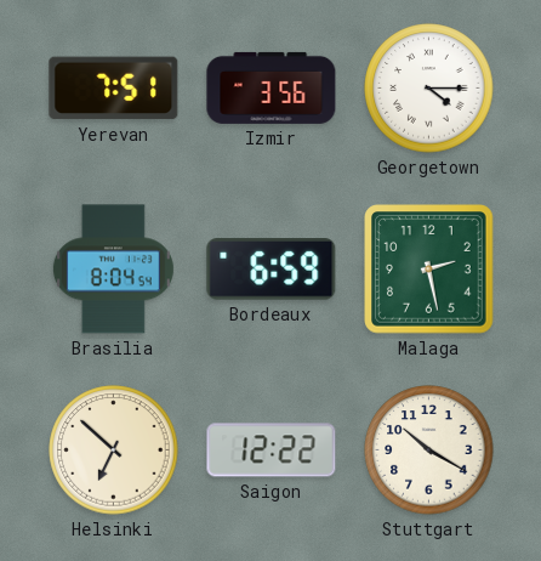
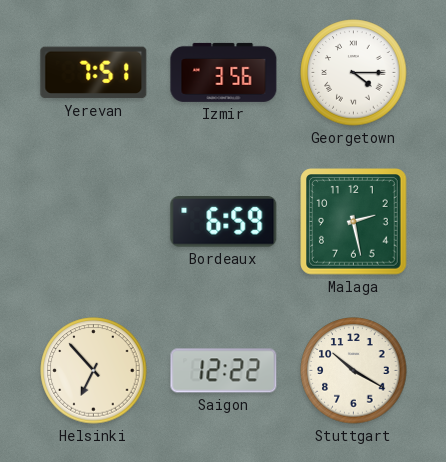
Brasilia: 8:04 -> none
Helsinki: 6:52 -> 6:53
